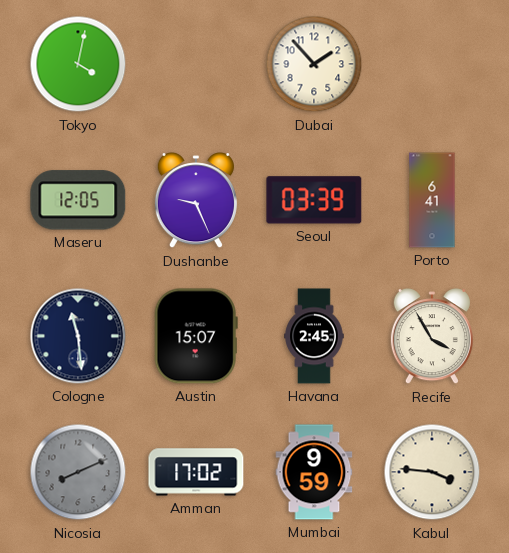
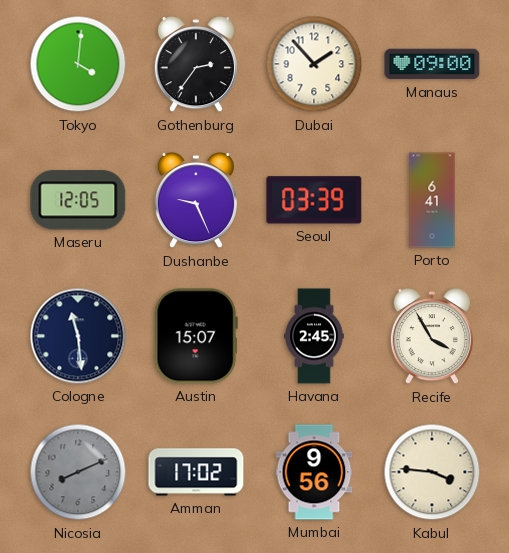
Tokyo: 4:02 -> 4:01
Gothenburg: none -> 2:36
Manaus: none -> 09:00
Mumbai: 9:59 -> 9:56
